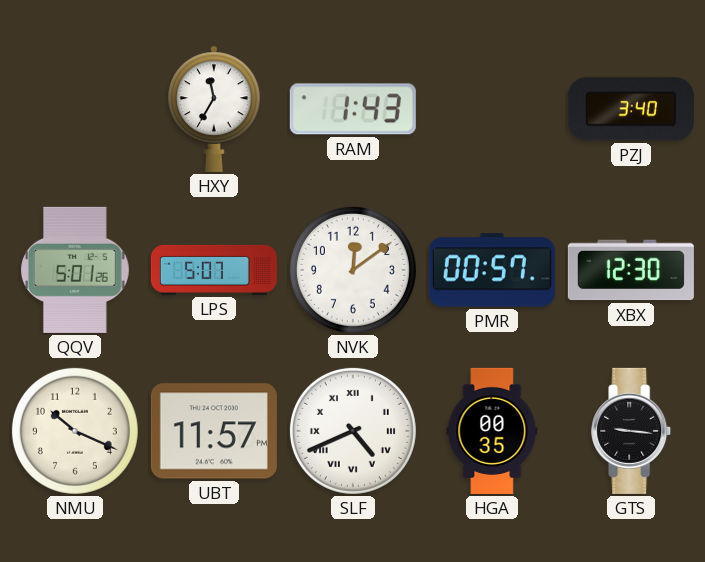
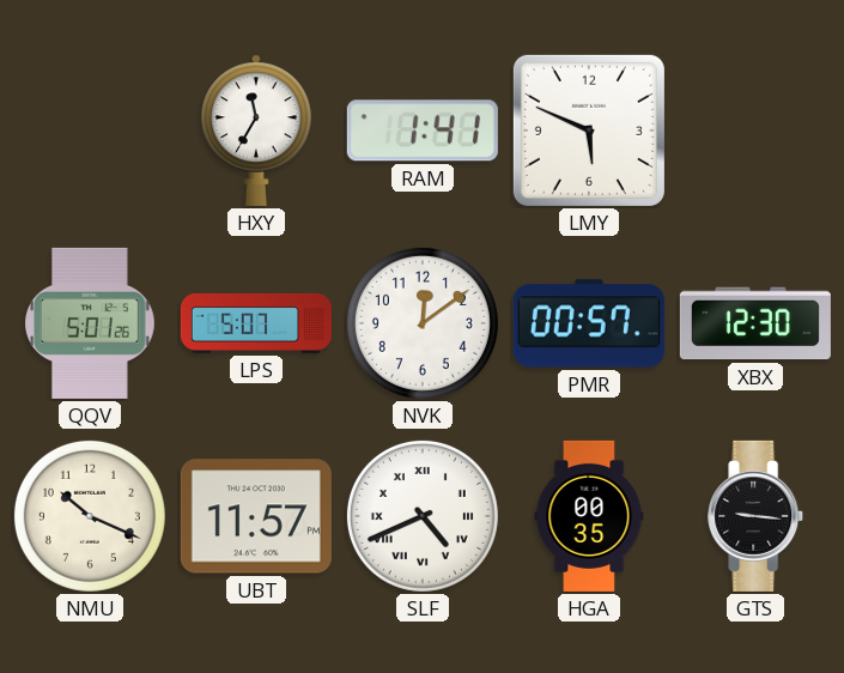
RAM: 1:43 -> 1:41
LMY: none -> 5:49
PZJ: 3:40 -> none
